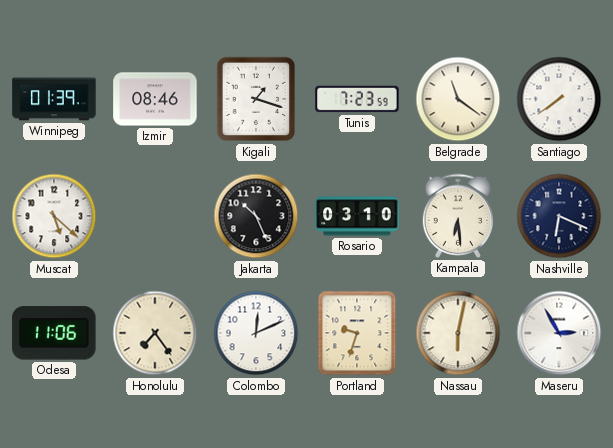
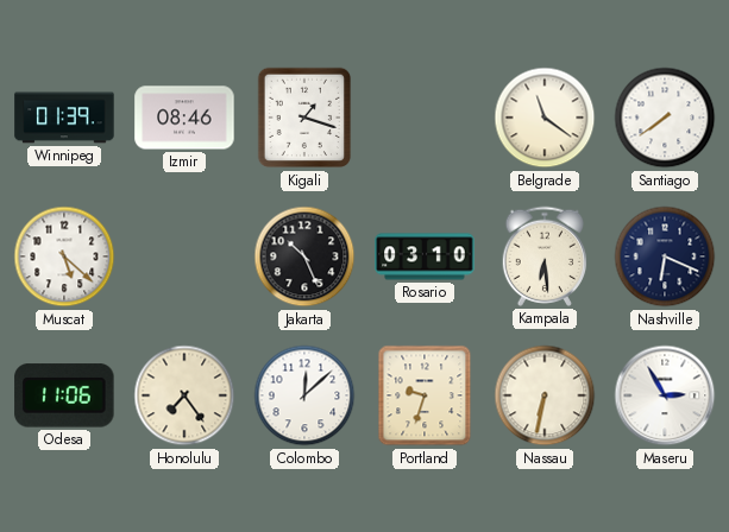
Tunis: 7:23 -> none
Colombo: 12:11 -> 12:08
Nassau: 6:02 -> 6:32
